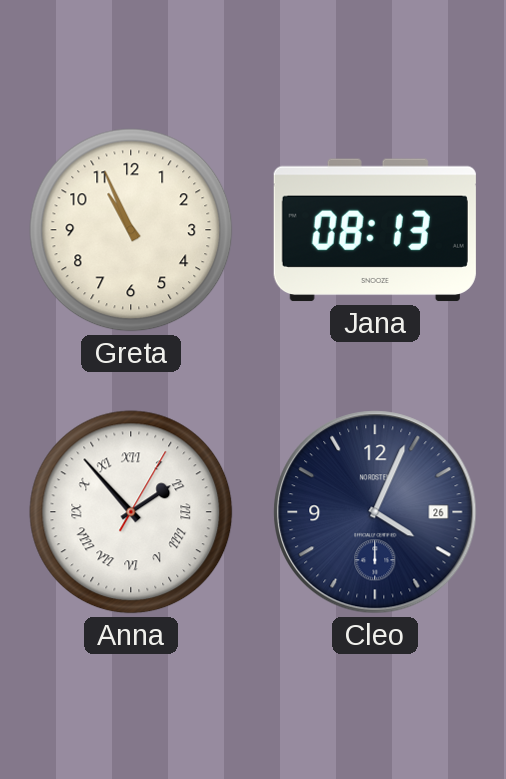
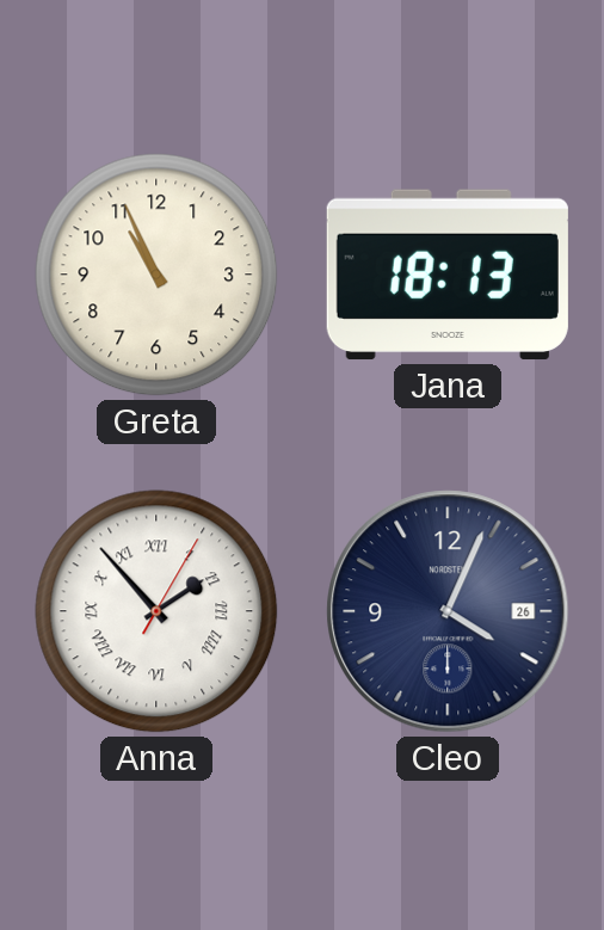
Jana: 08:13 -> 18:13
